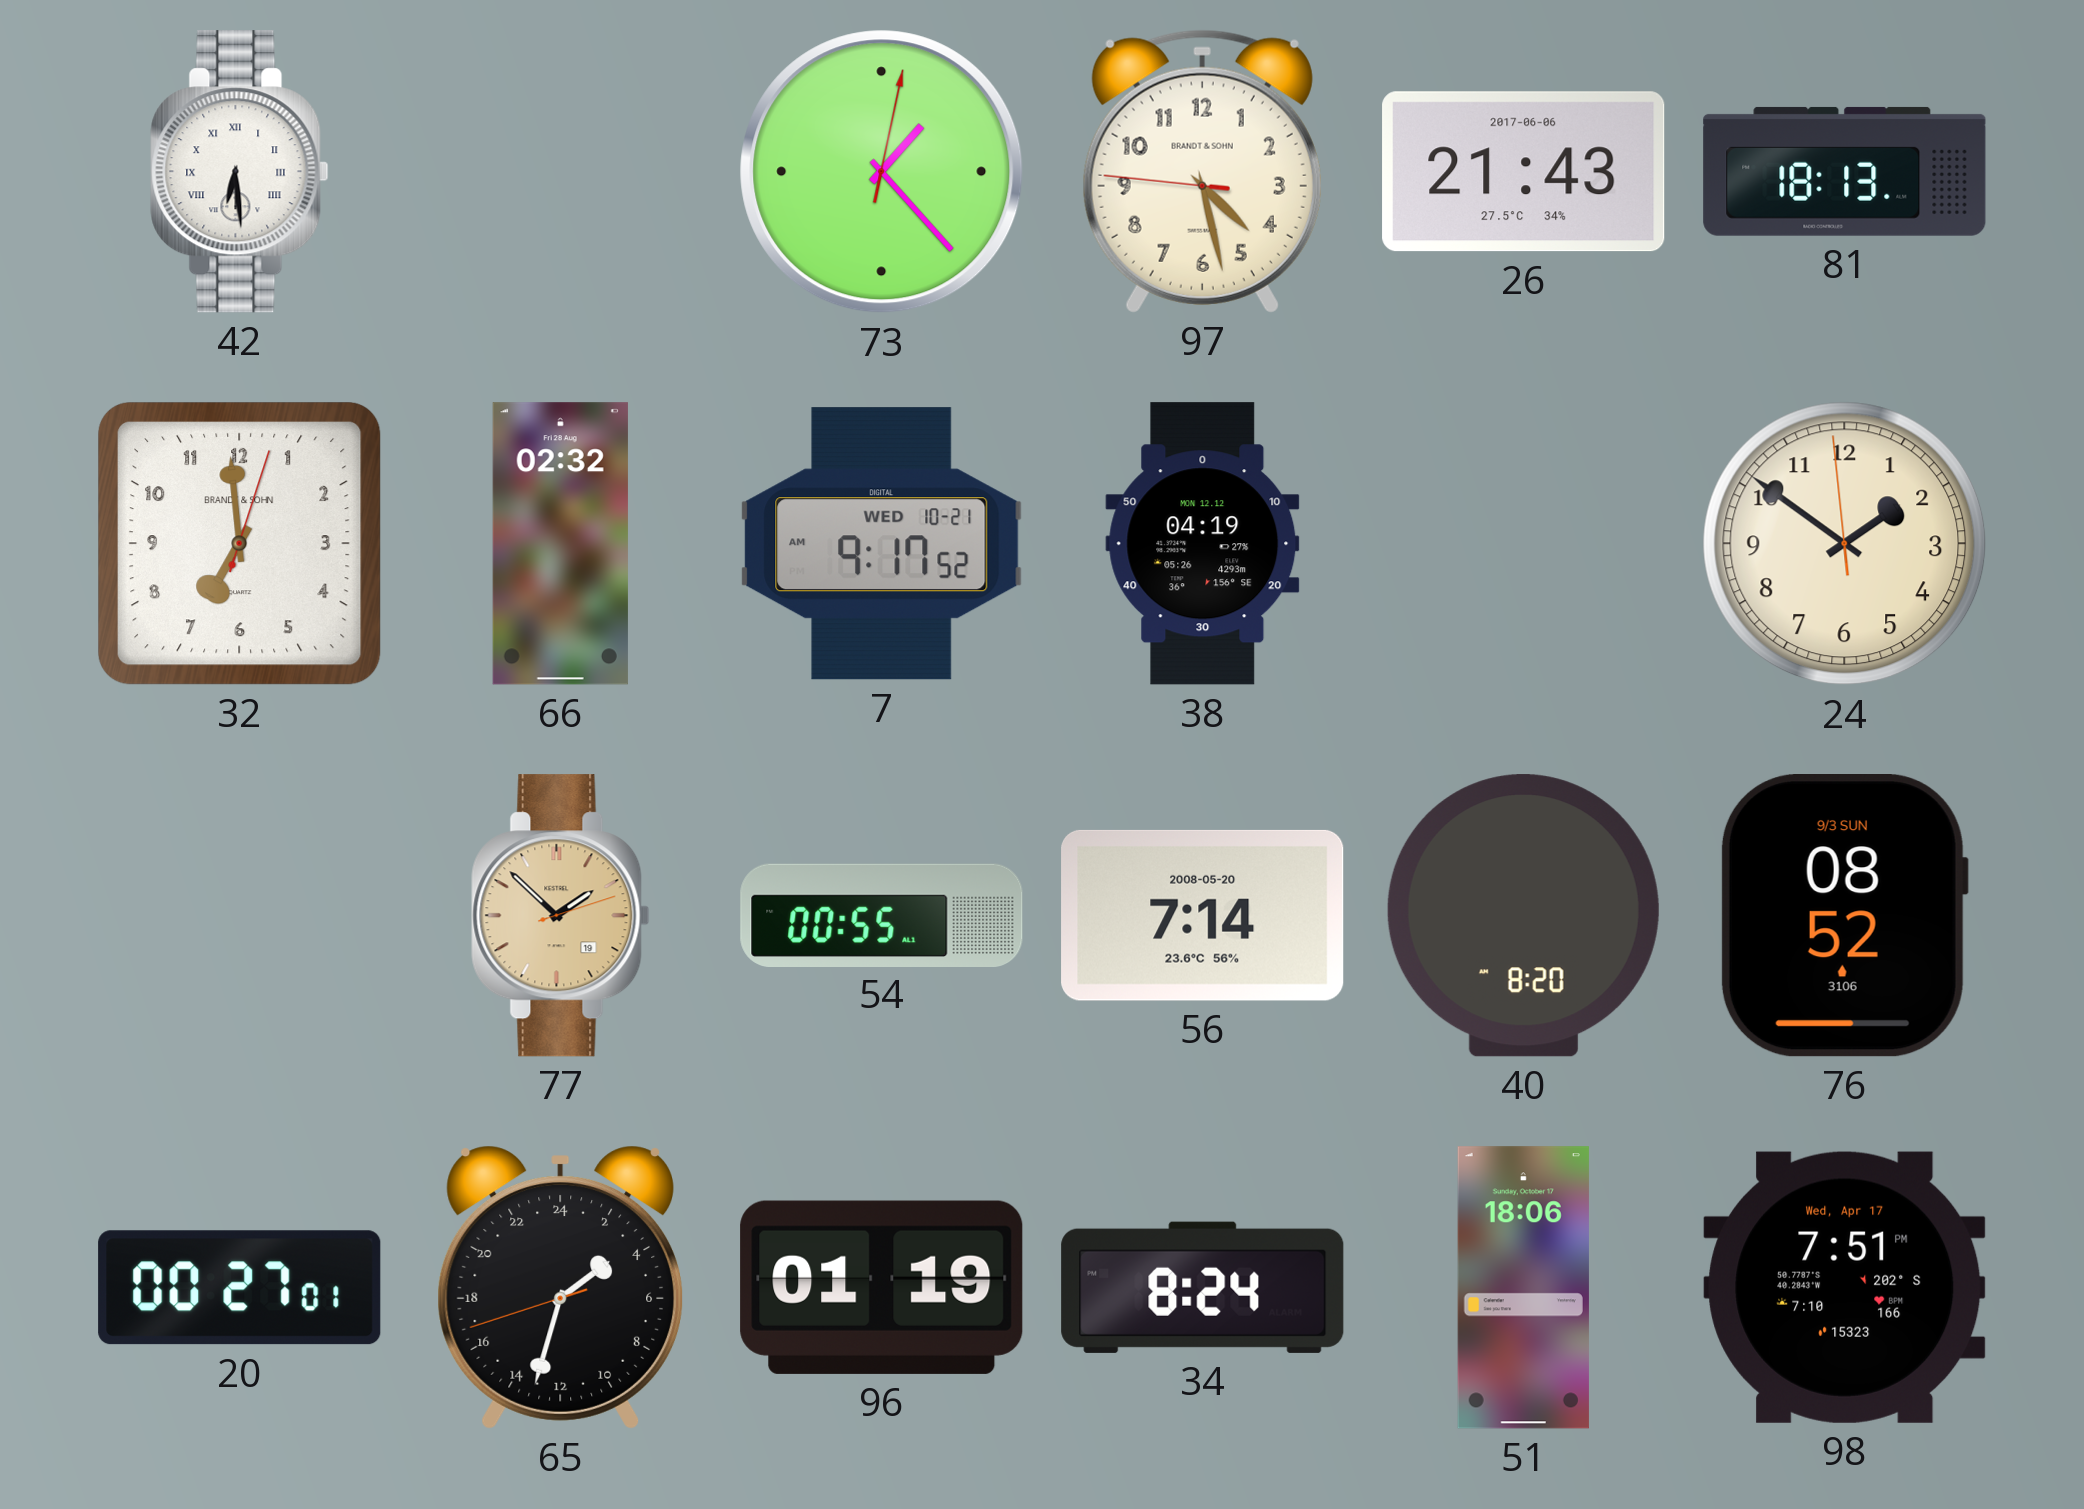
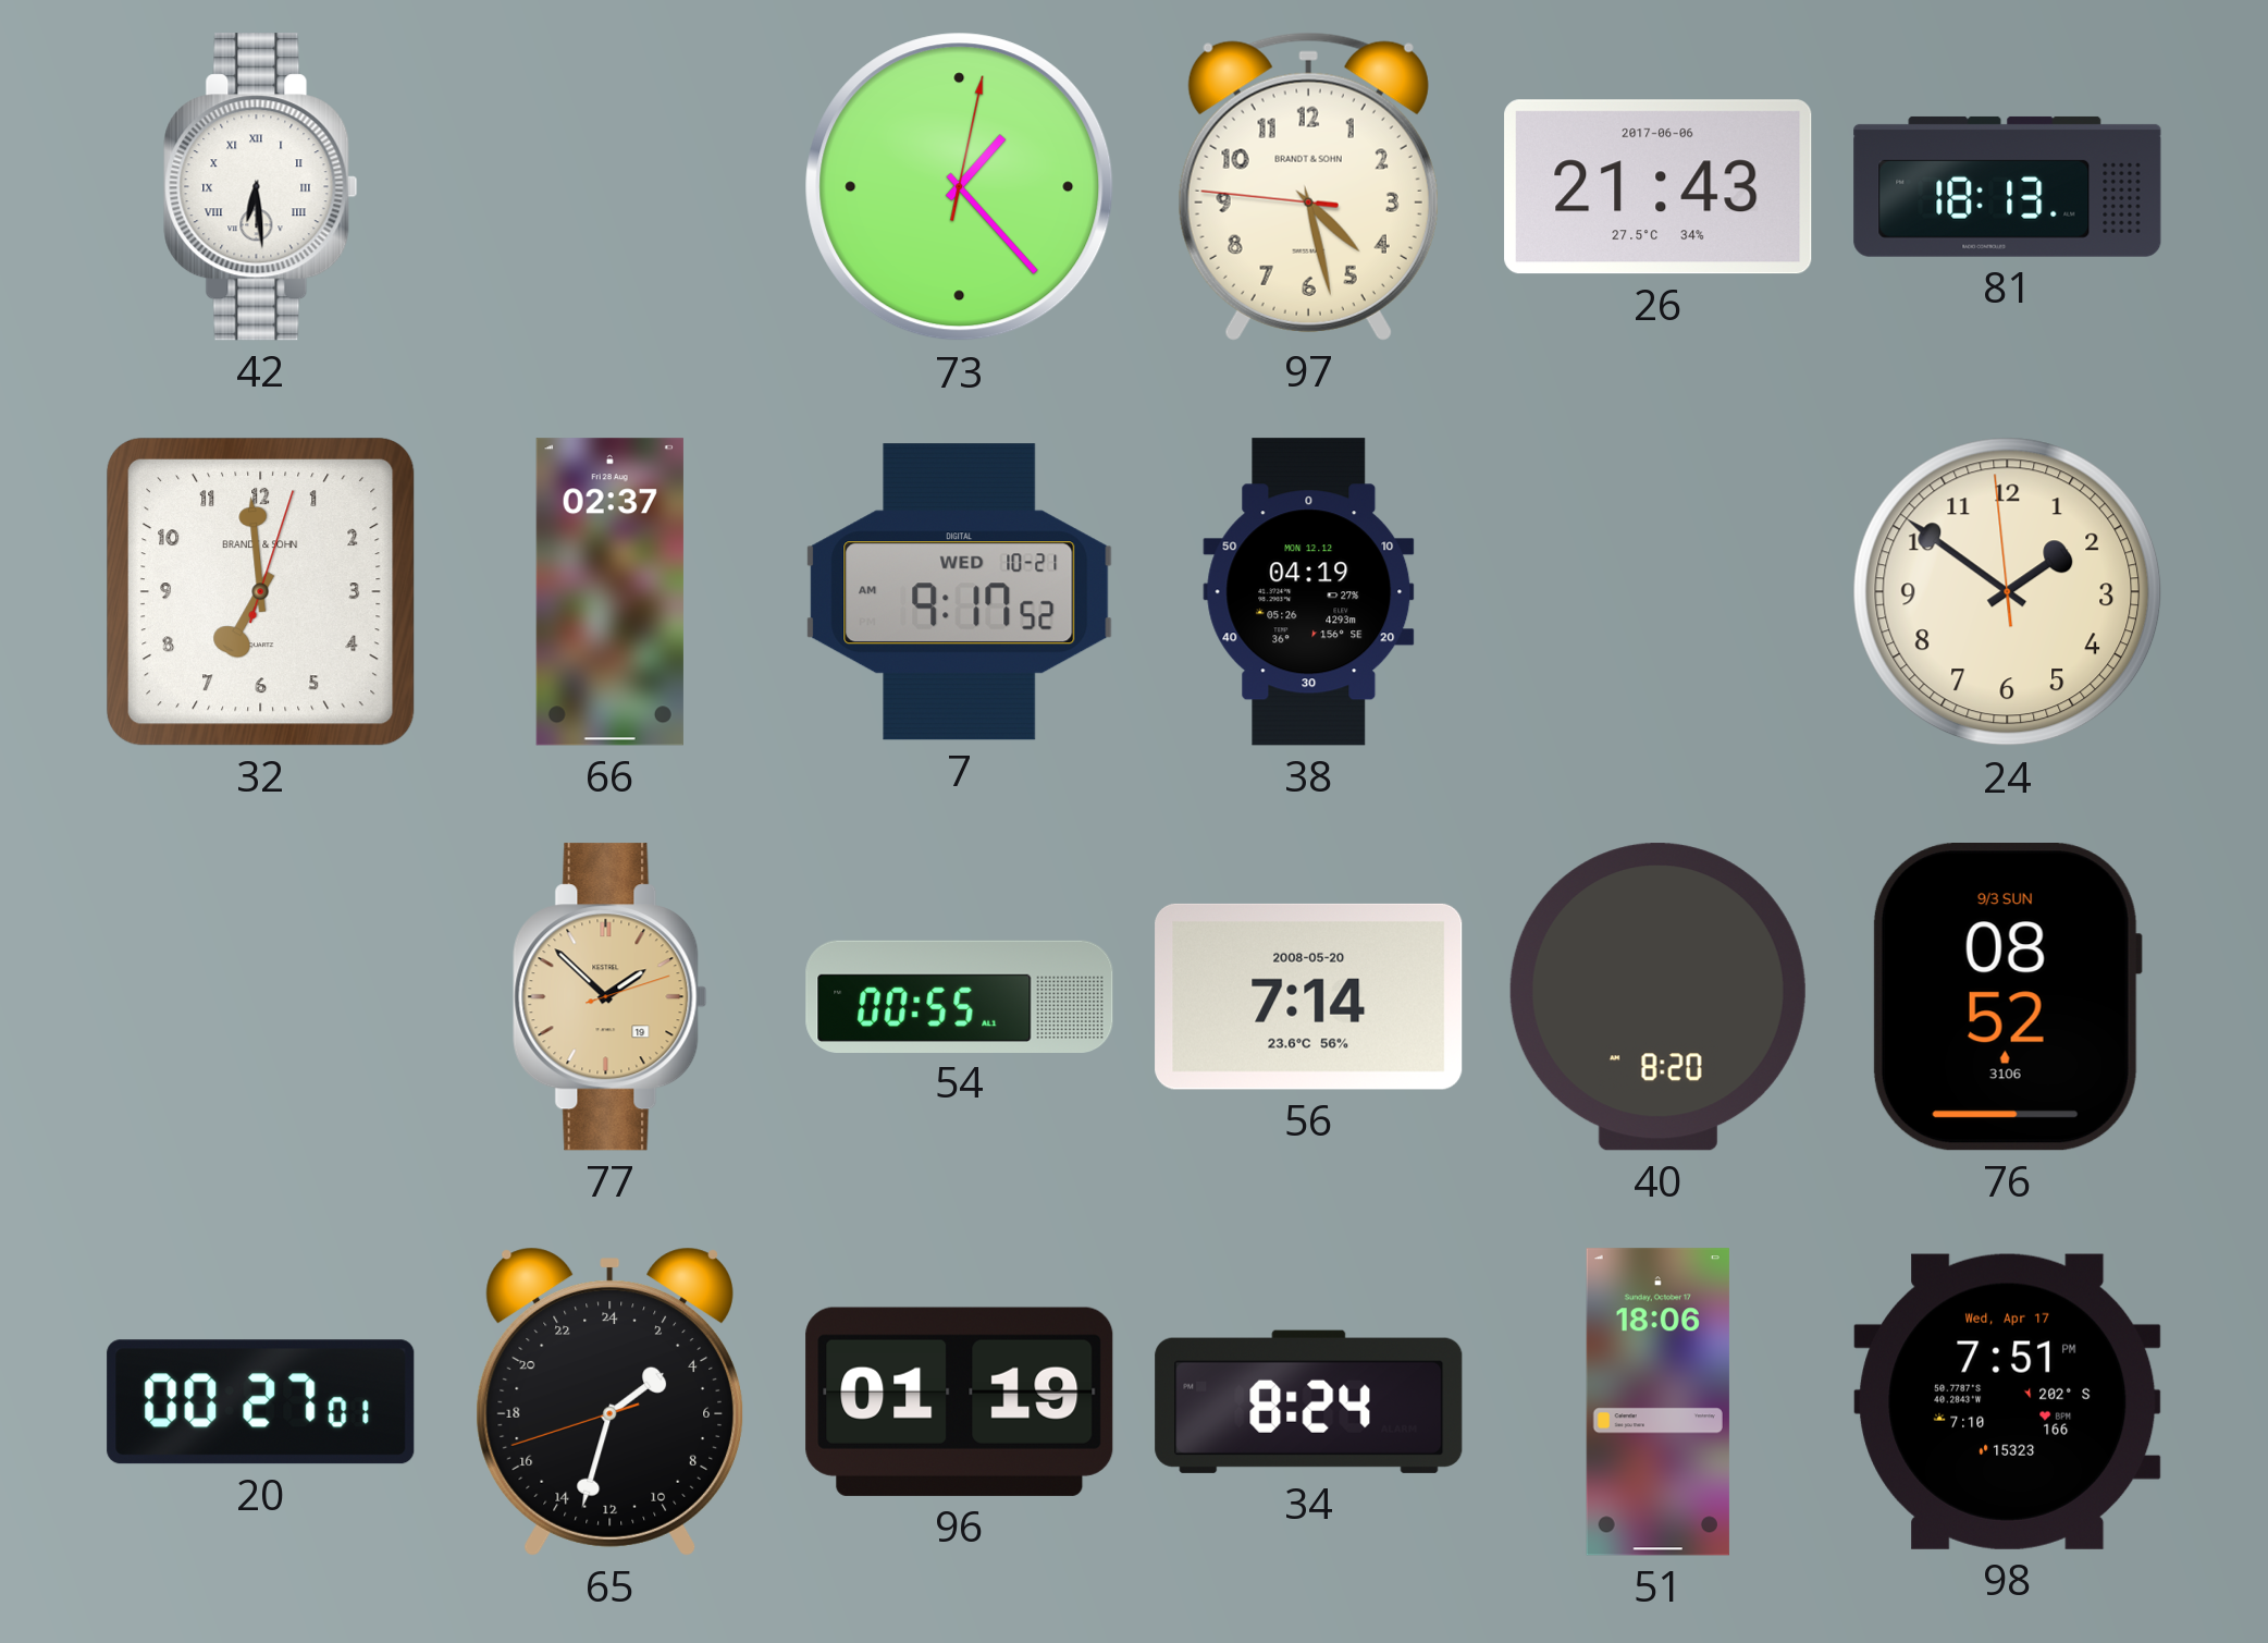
66: 02:32 -> 02:37
